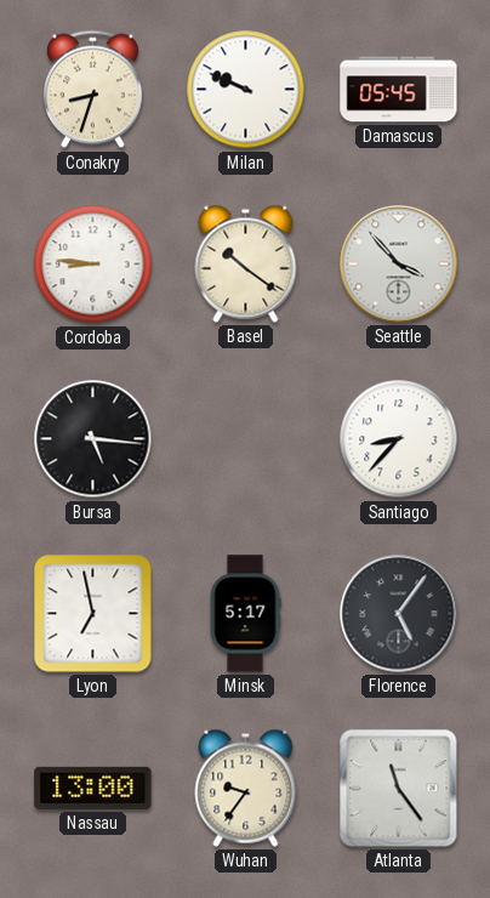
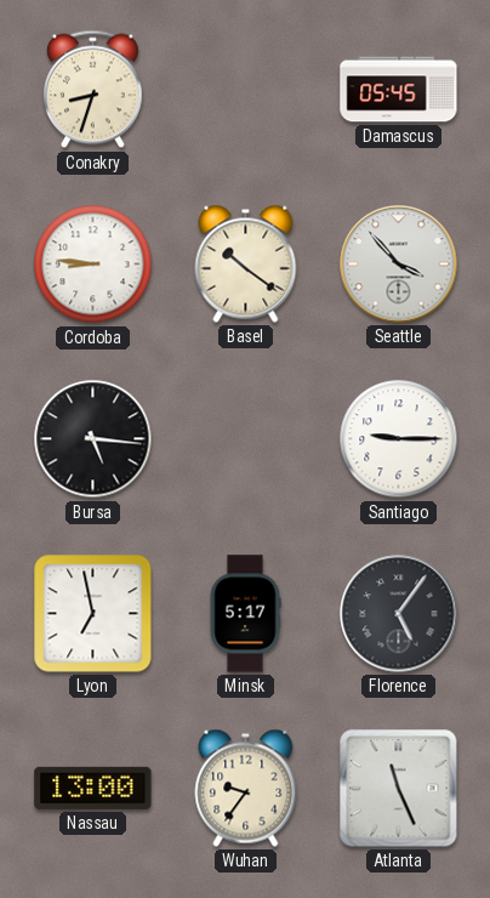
Milan: 9:49 -> none
Santiago: 8:37 -> 9:15
Atlanta: 11:24 -> 11:26
